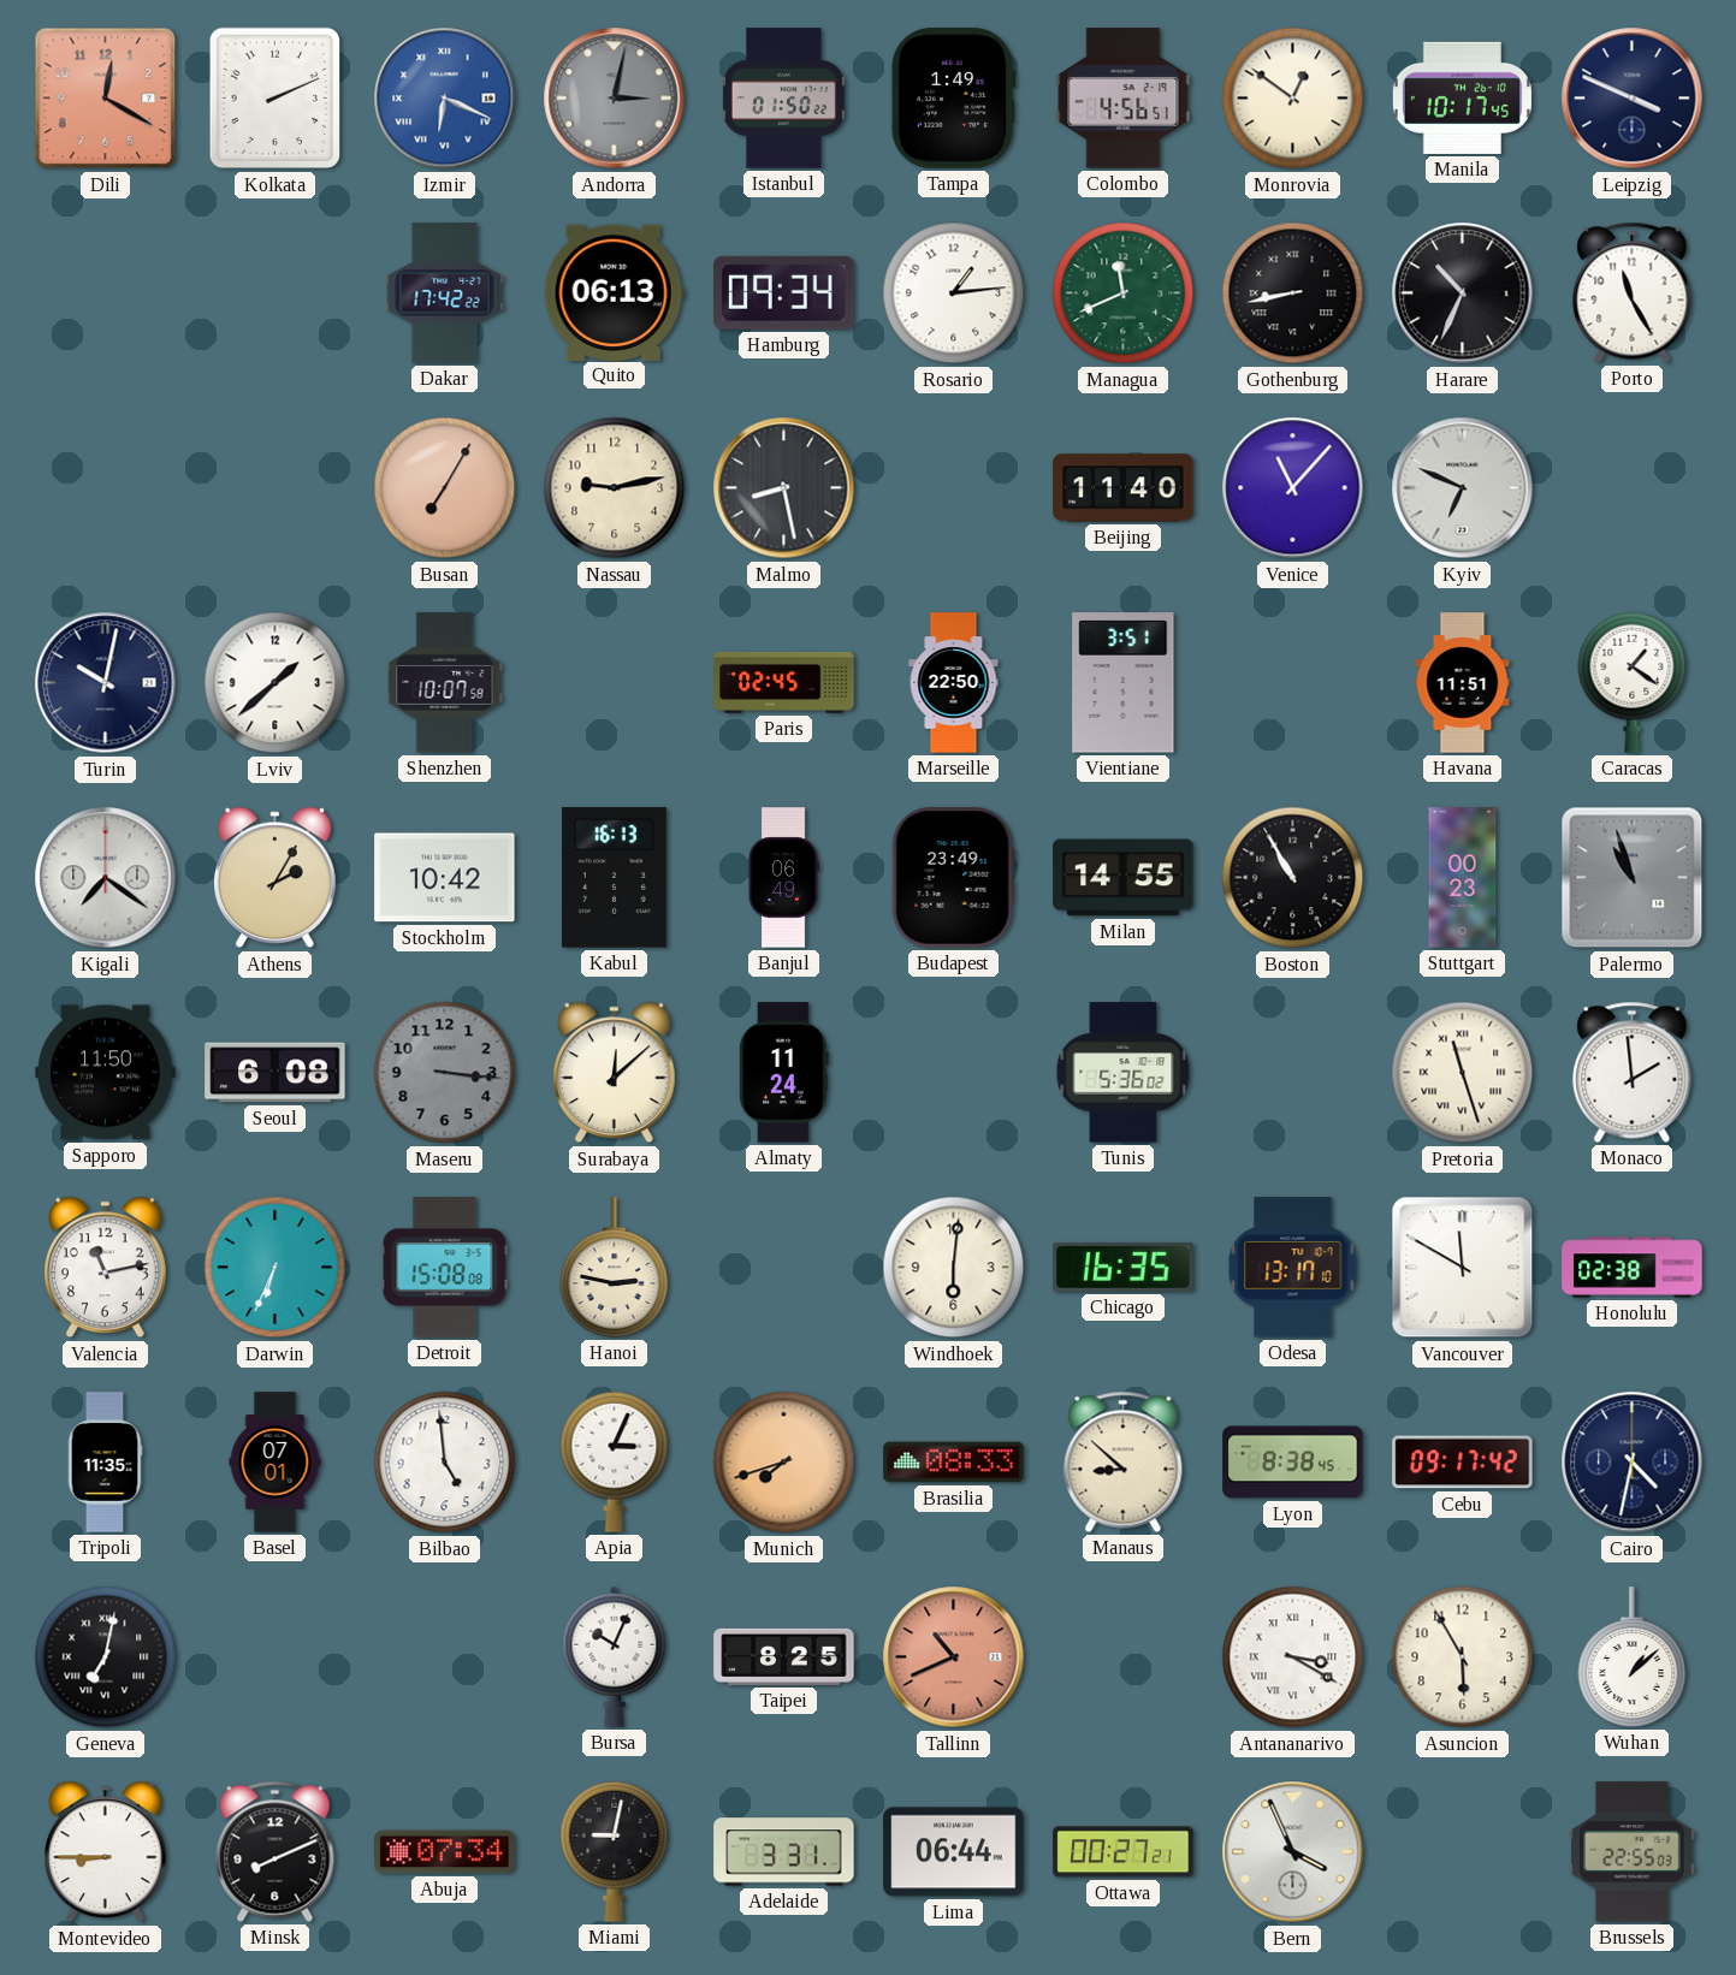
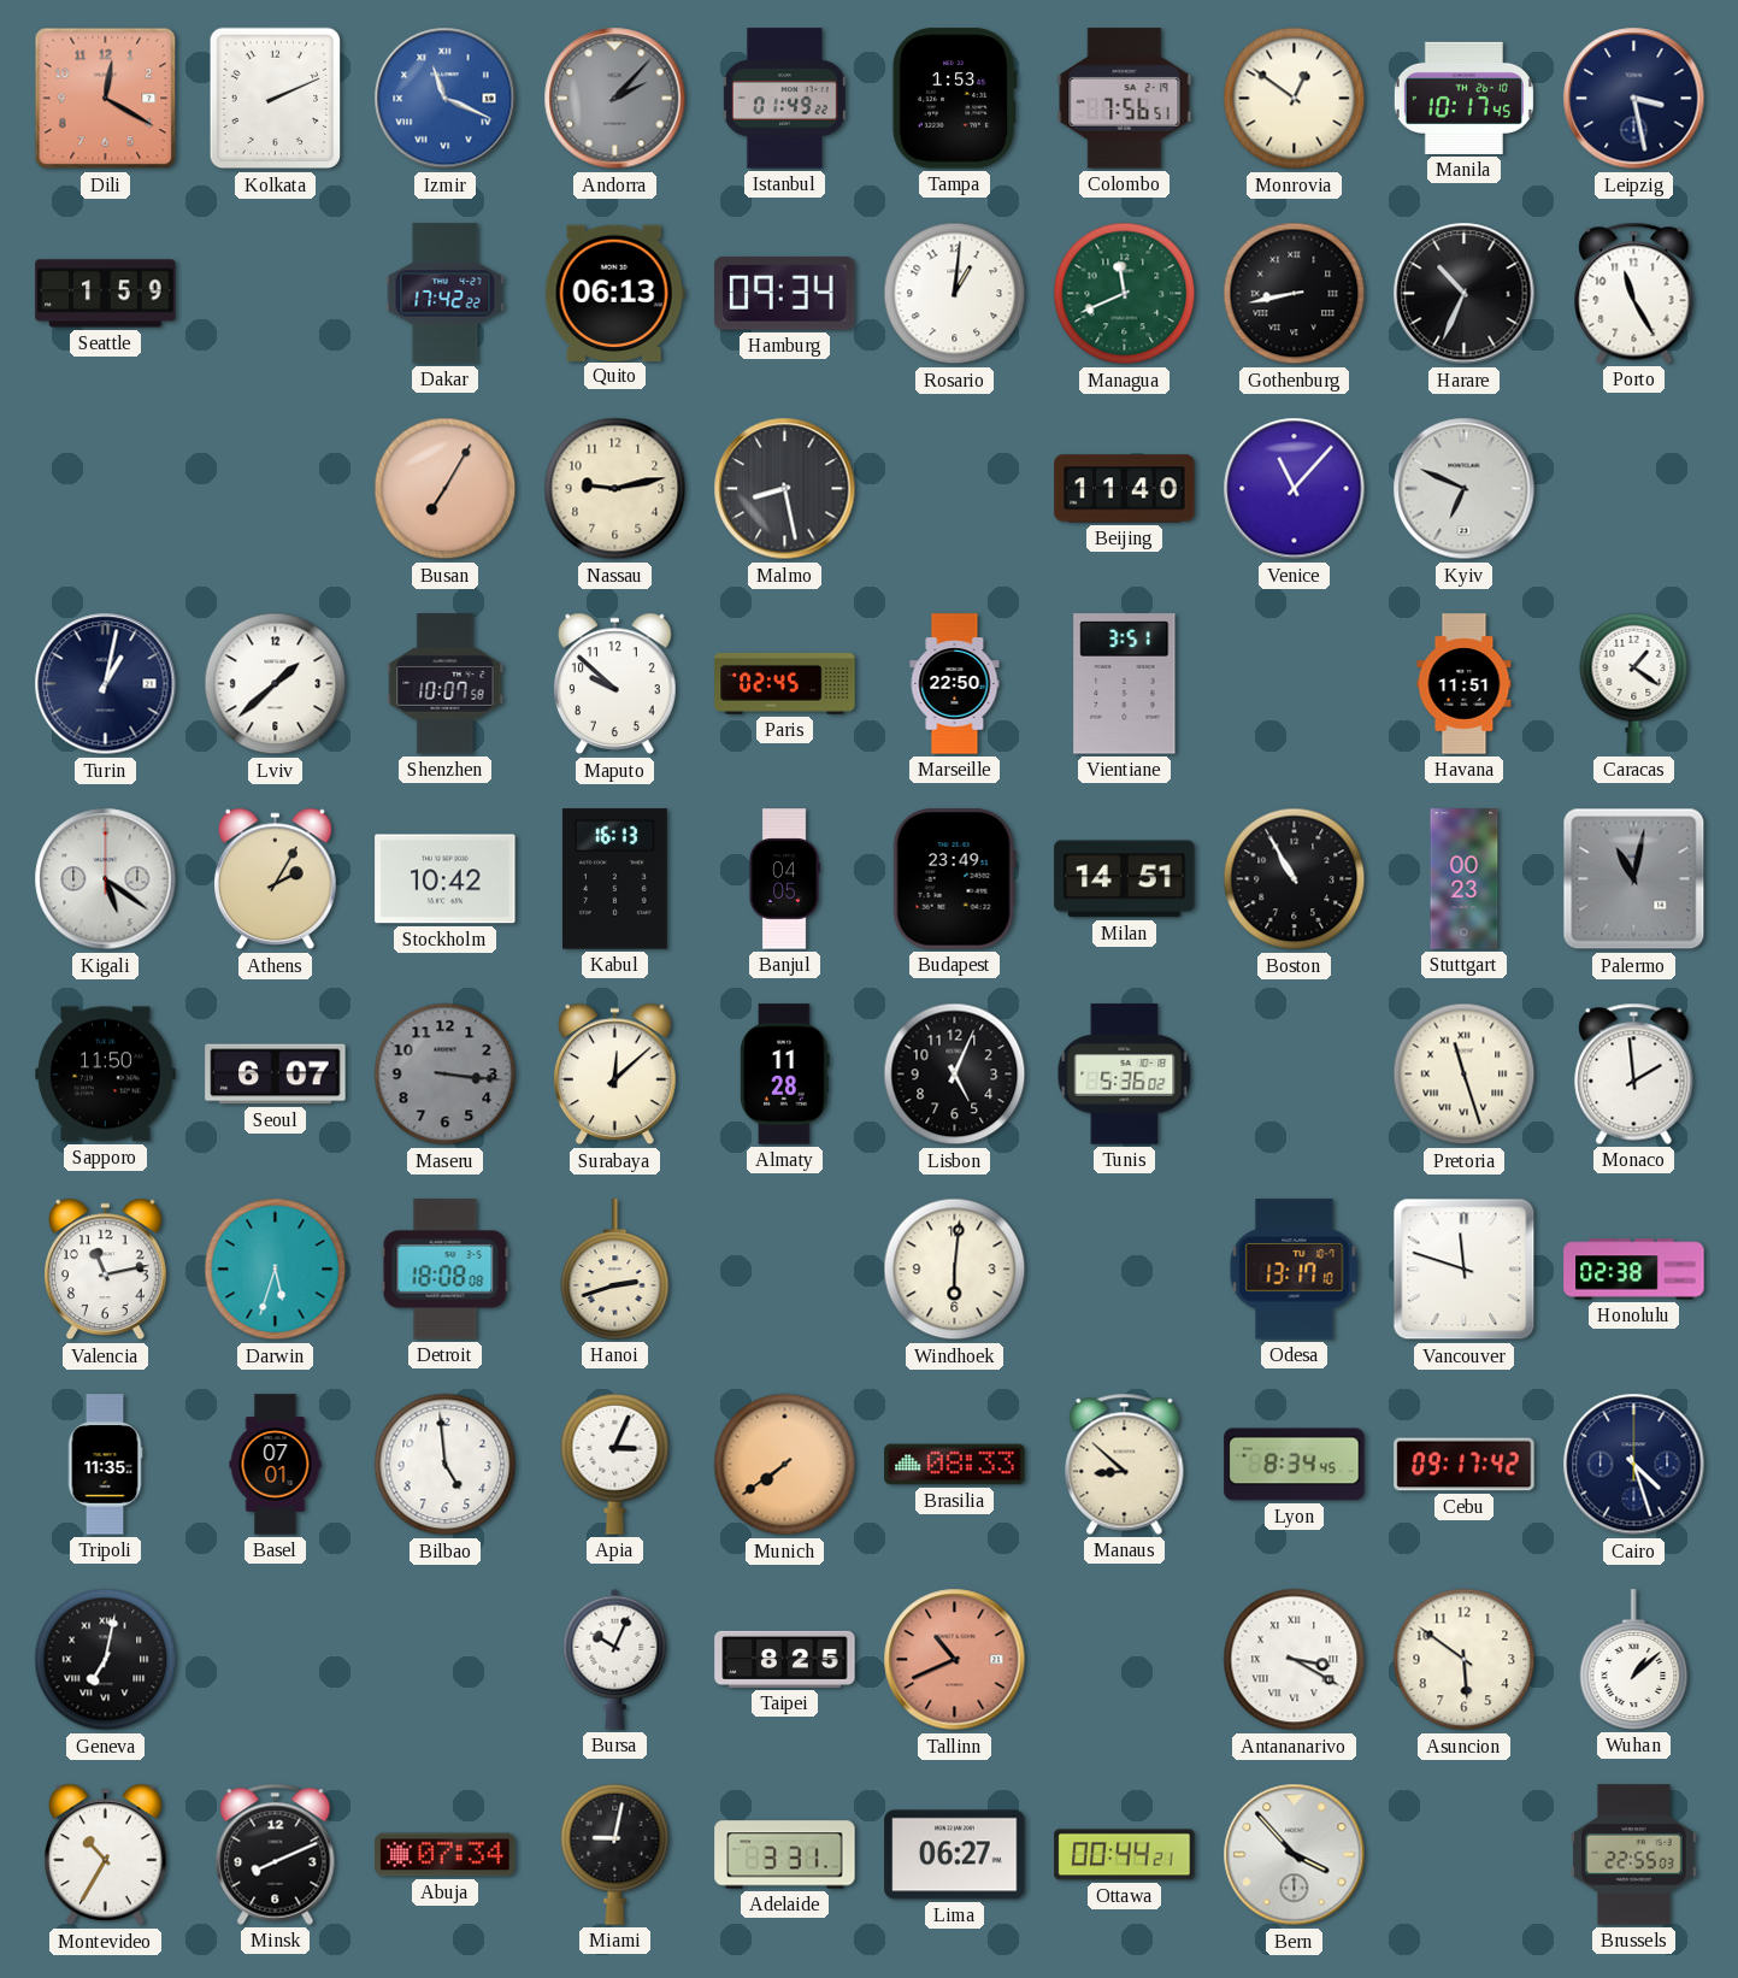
Izmir: 6:19 -> 11:19
Andorra: 3:02 -> 2:07
Istanbul: 01:50 -> 01:49
Tampa: 1:49 -> 1:53
Colombo: 4:56 -> 7:56
Leipzig: 3:49 -> 3:28
Seattle: none -> 1:59
Rosario: 1:14 -> 1:01
Turin: 10:02 -> 1:02
Maputo: none -> 9:52
Kigali: 7:21 -> 5:21
Banjul: 06:49 -> 04:05
Milan: 14:55 -> 14:51
Palermo: 10:57 -> 11:02
Seoul: 6:08 -> 6:07
Almaty: 11:24 -> 11:28
Lisbon: none -> 5:04
Darwin: 6:34 -> 5:33
Detroit: 15:08 -> 18:08
Hanoi: 2:47 -> 2:42
Chicago: 16:35 -> none
Vancouver: 11:50 -> 11:48
Munich: 7:42 -> 7:39
Lyon: 8:38 -> 8:34
Cairo: 4:32 -> 4:27
Asuncion: 5:55 -> 5:51
Montevideo: 8:45 -> 10:35
Lima: 06:44 -> 06:27
Ottawa: 00:27 -> 00:44
Bern: 3:56 -> 3:53
